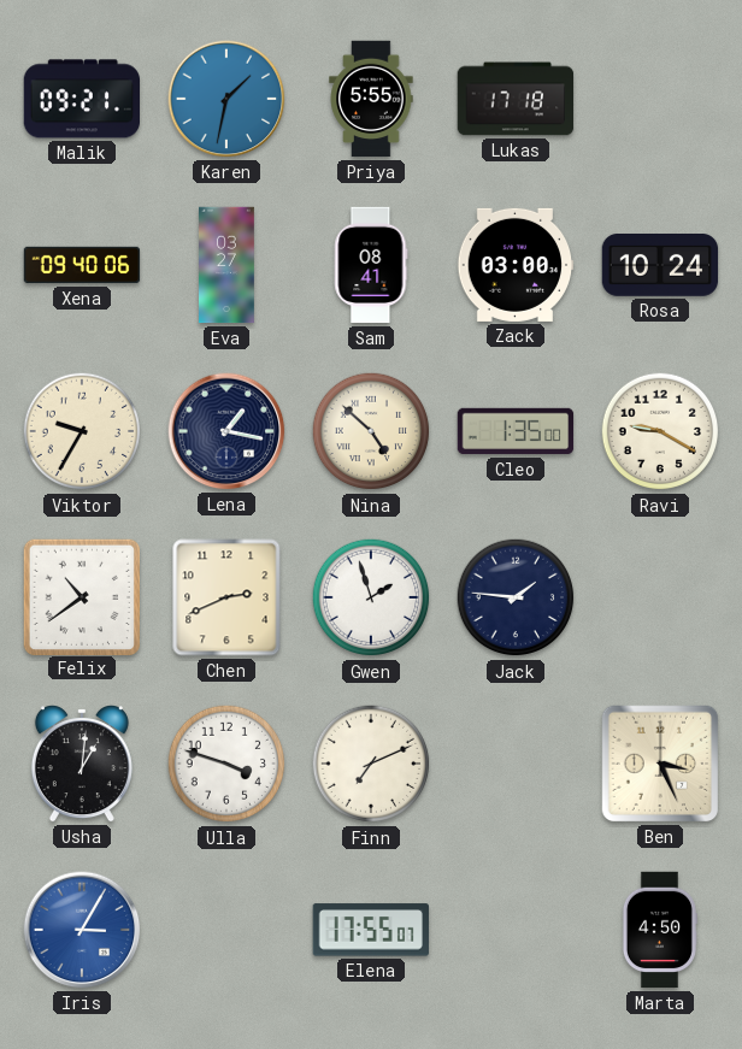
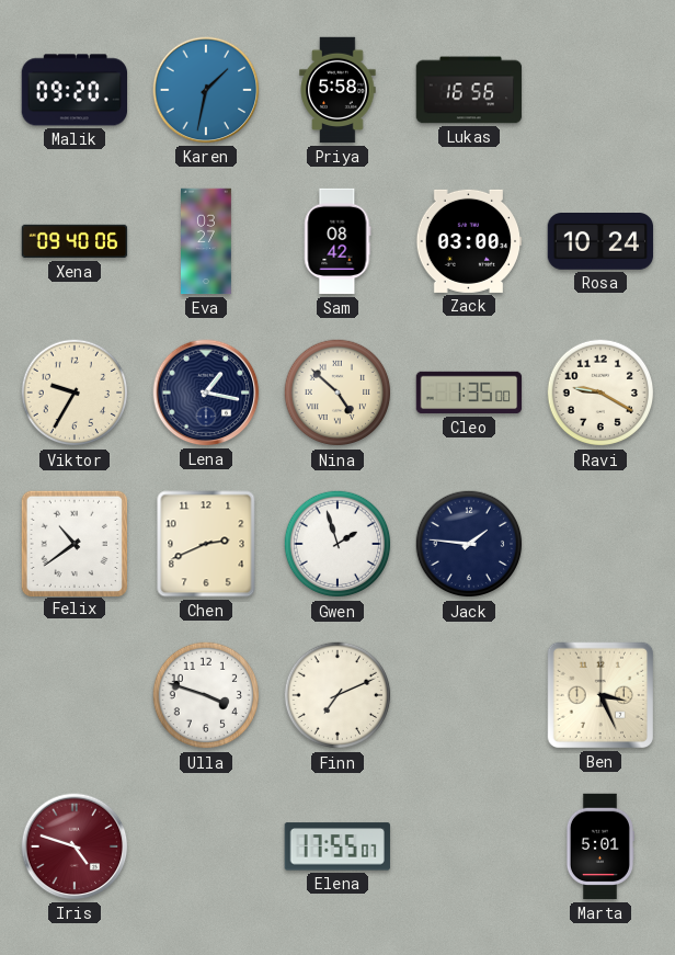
Malik: 09:21 -> 09:20
Priya: 5:55 -> 5:58
Lukas: 17:18 -> 16:56
Sam: 08:41 -> 08:42
Usha: 1:01 -> none
Iris: 3:05 -> 4:48
Iris dial: blue -> burgundy
Marta: 4:50 -> 5:01
